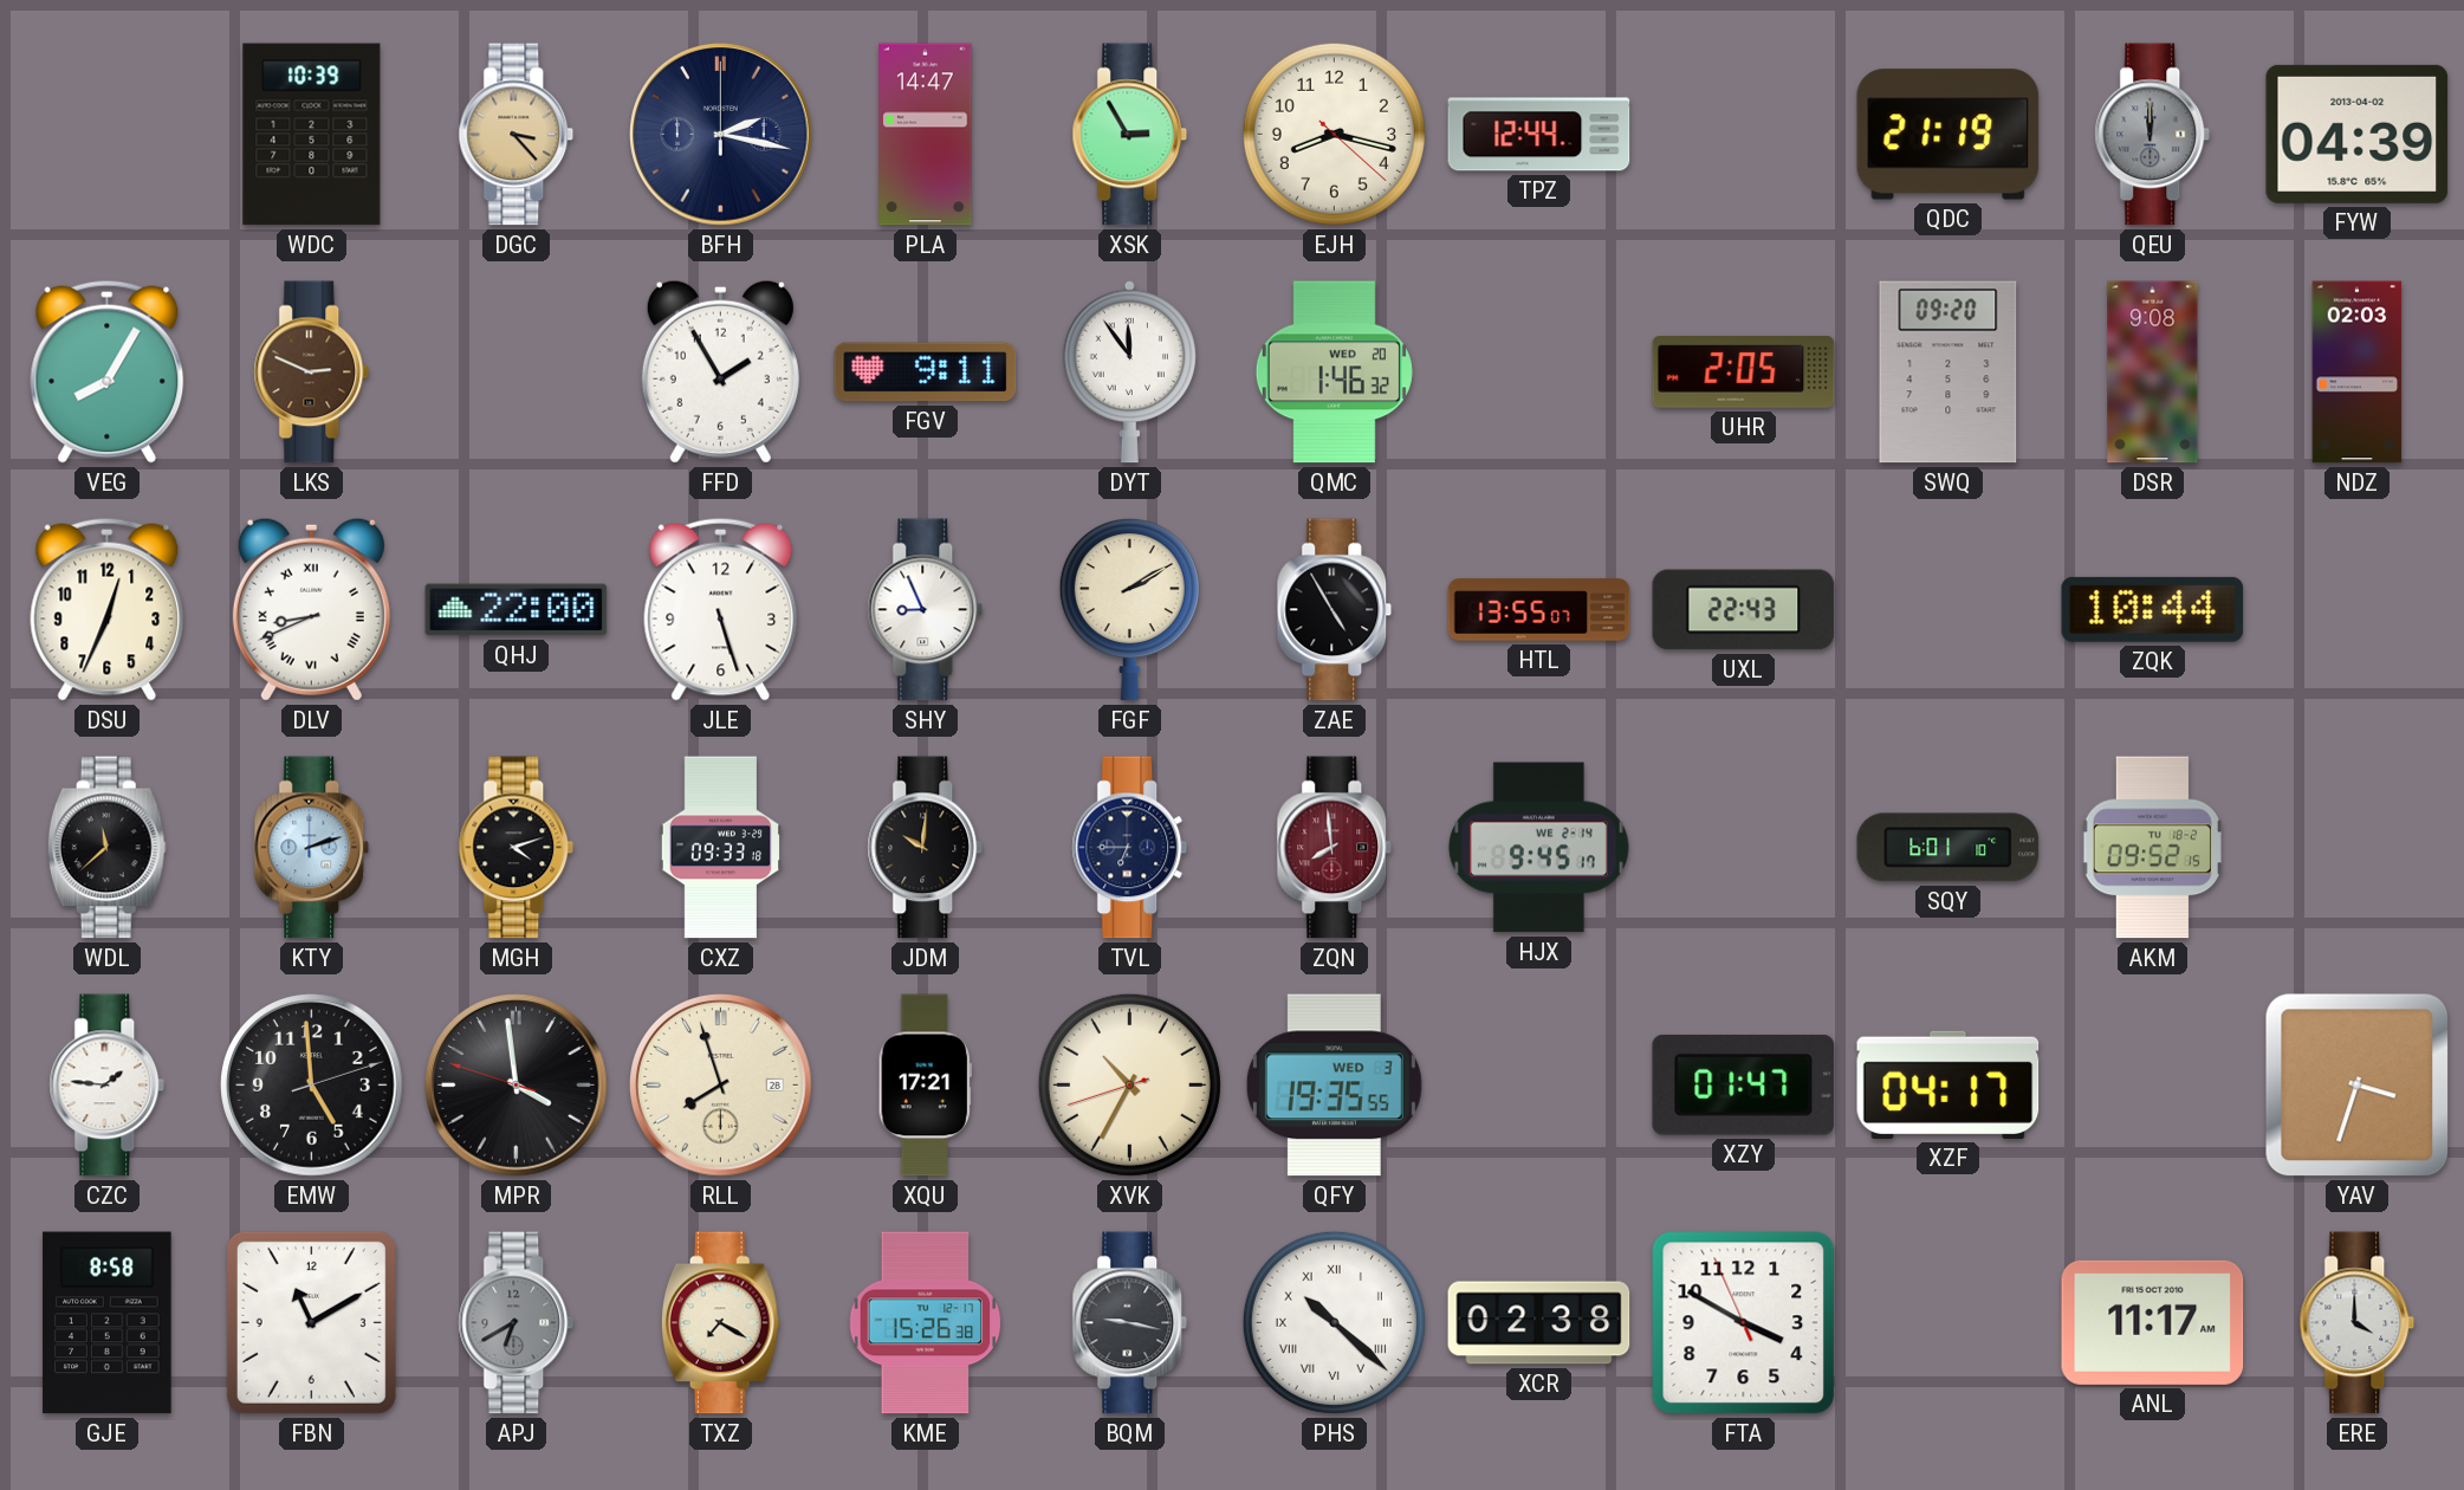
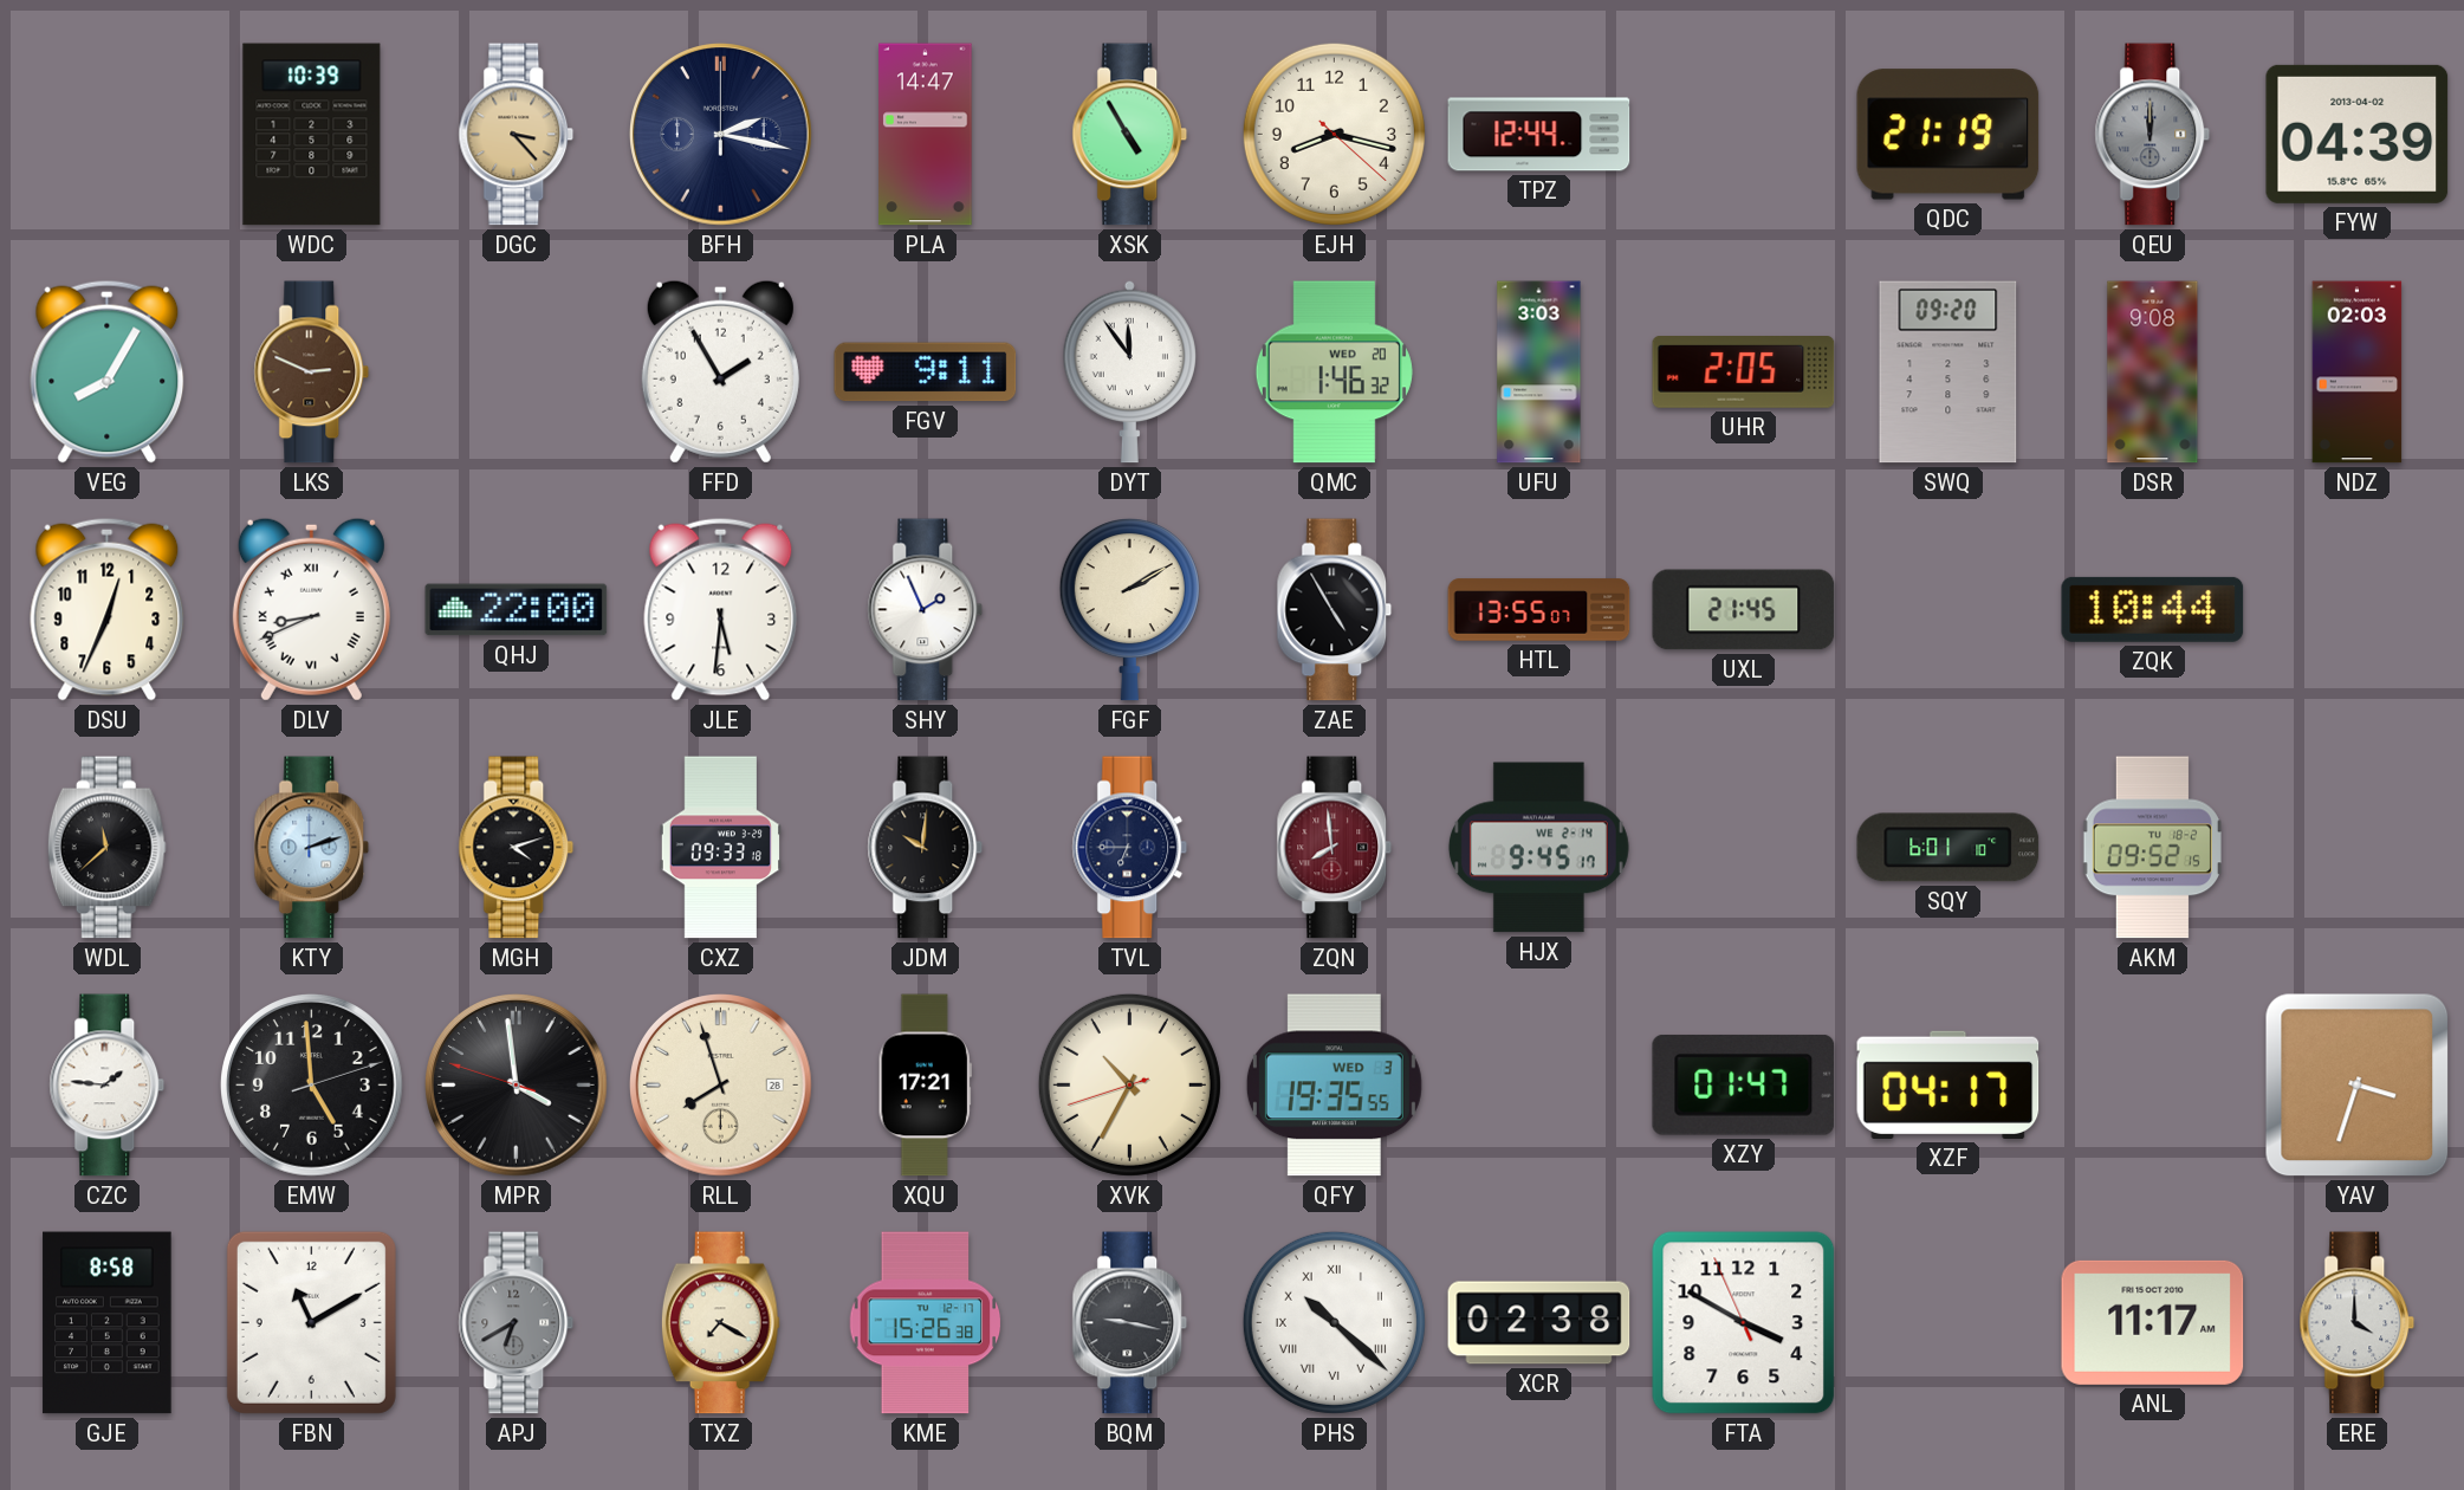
XSK: 2:55 -> 4:55
UFU: none -> 3:03
JLE: 5:27 -> 5:31
SHY: 8:56 -> 1:56
UXL: 22:43 -> 21:45
